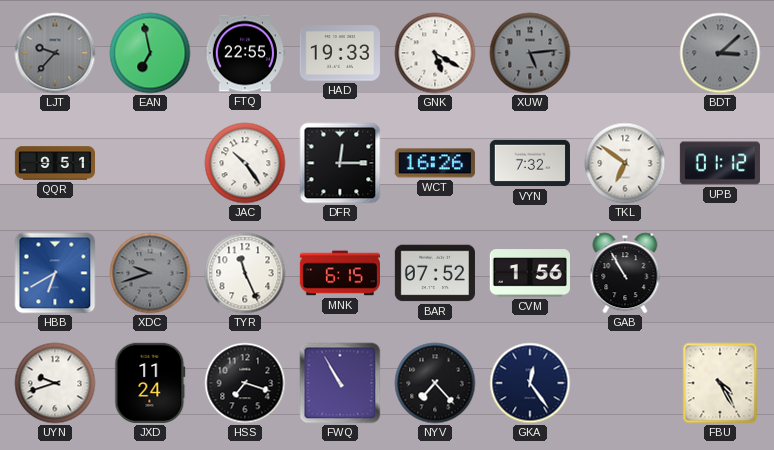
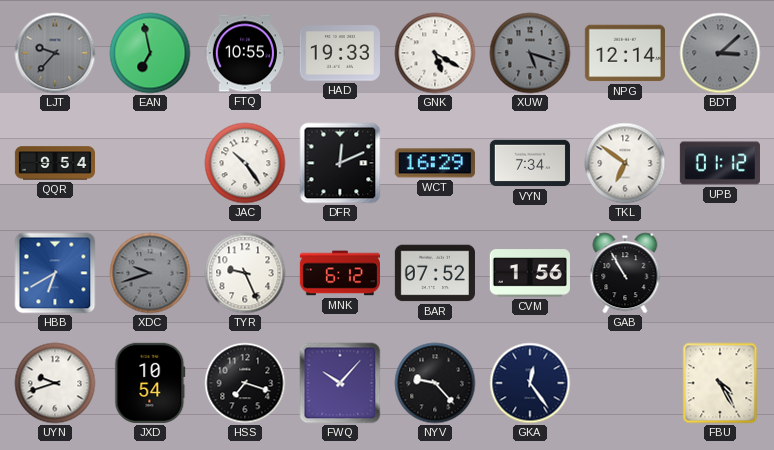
FTQ: 22:55 -> 10:55
XUW: 5:14 -> 5:18
NPG: none -> 12:14
QQR: 9:51 -> 9:54
DFR: 12:15 -> 12:11
WCT: 16:26 -> 16:29
VYN: 7:32 -> 7:34
TYR: 11:26 -> 9:26
MNK: 6:15 -> 6:12
JXD: 11:24 -> 10:54
FWQ: 10:55 -> 10:07
NYV: 7:23 -> 9:23
